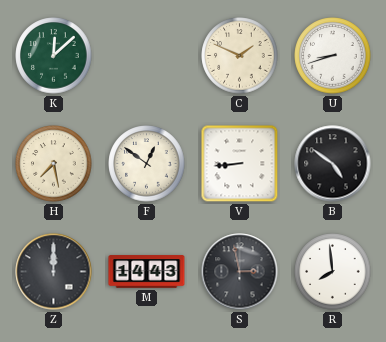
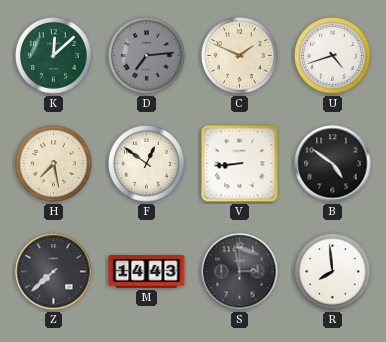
D: none -> 7:14
U: 8:42 -> 4:42
Z: 12:00 -> 7:38
